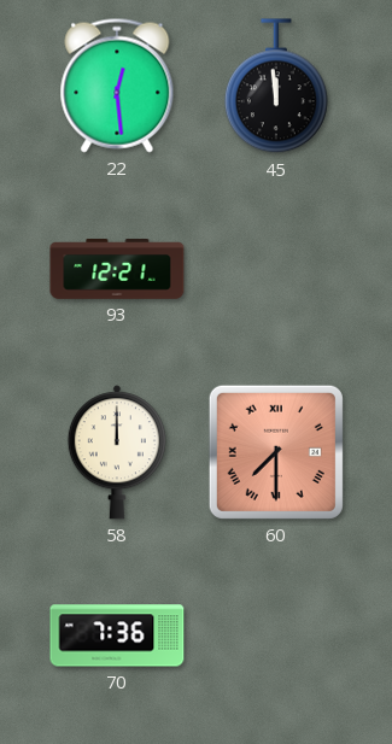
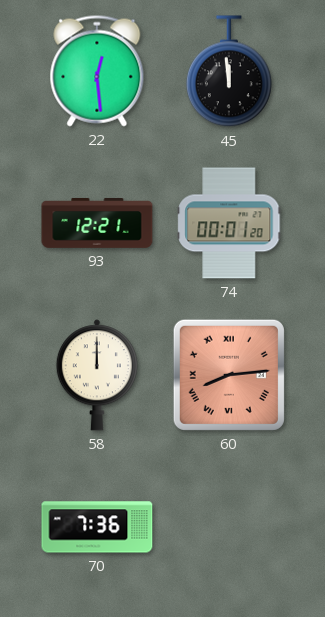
74: none -> 00:01
60: 7:30 -> 8:14
